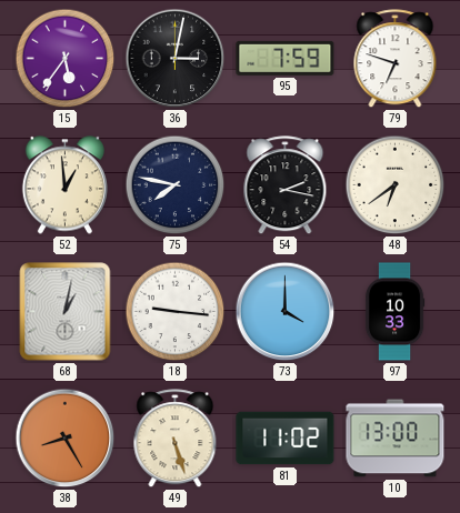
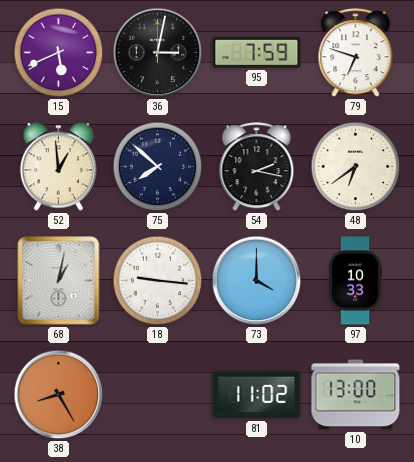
15: 5:36 -> 5:41
75: 7:47 -> 7:52
49: 5:27 -> none
